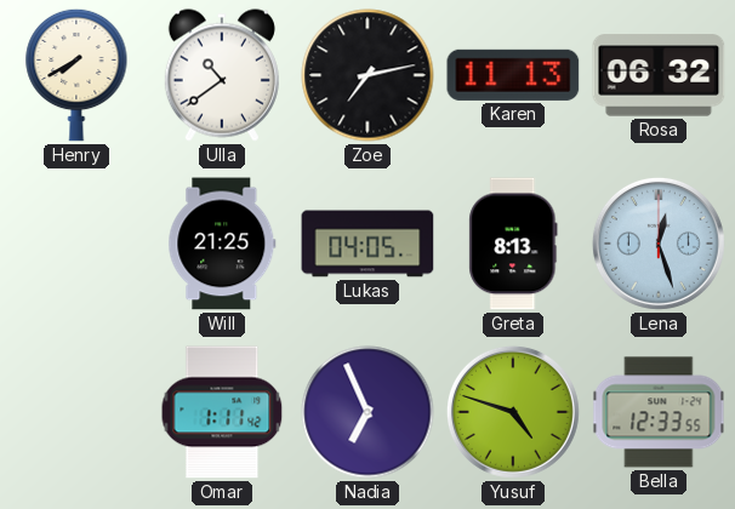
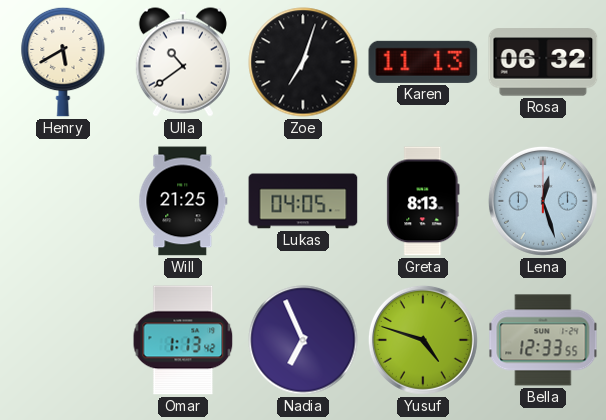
Henry: 7:40 -> 5:40
Zoe: 7:13 -> 7:03
Omar: 1:11 -> 1:13
